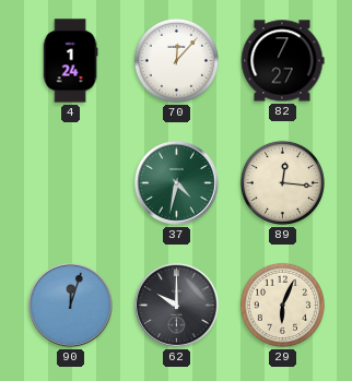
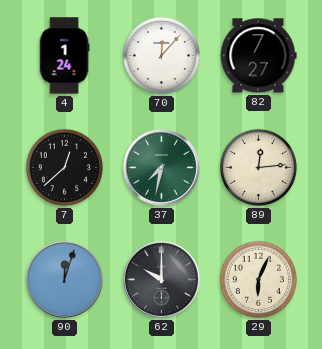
7: none -> 12:38
37: 4:32 -> 7:32
89: 12:16 -> 12:14
